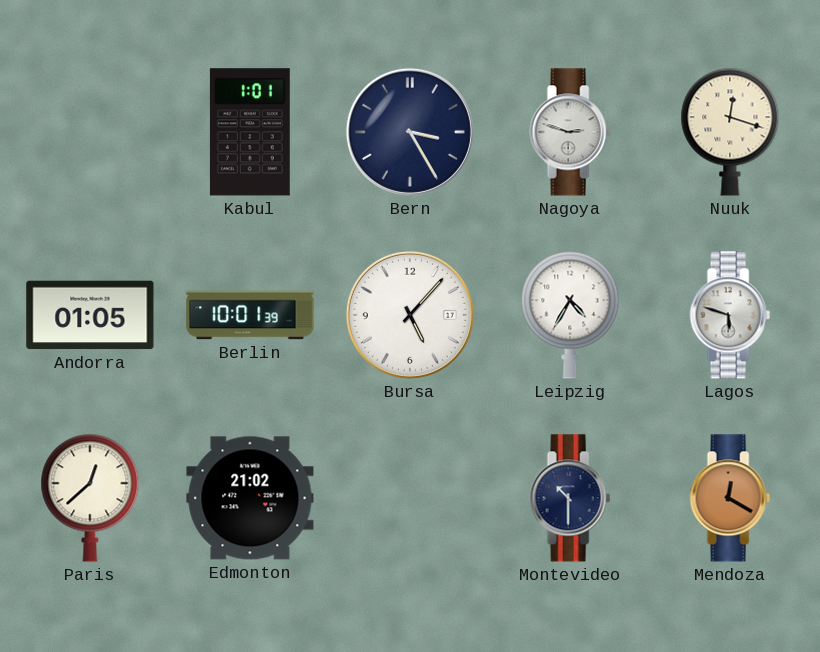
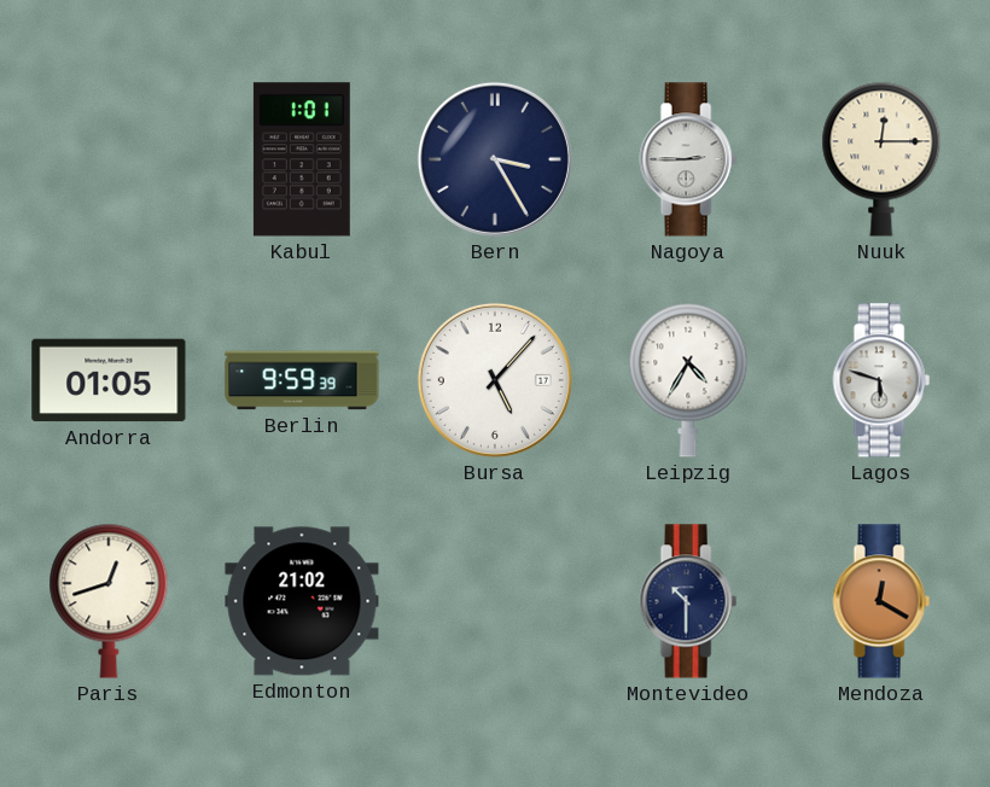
Nagoya: 2:48 -> 2:45
Nuuk: 12:18 -> 12:15
Berlin: 10:01 -> 9:59
Paris: 12:38 -> 12:42
